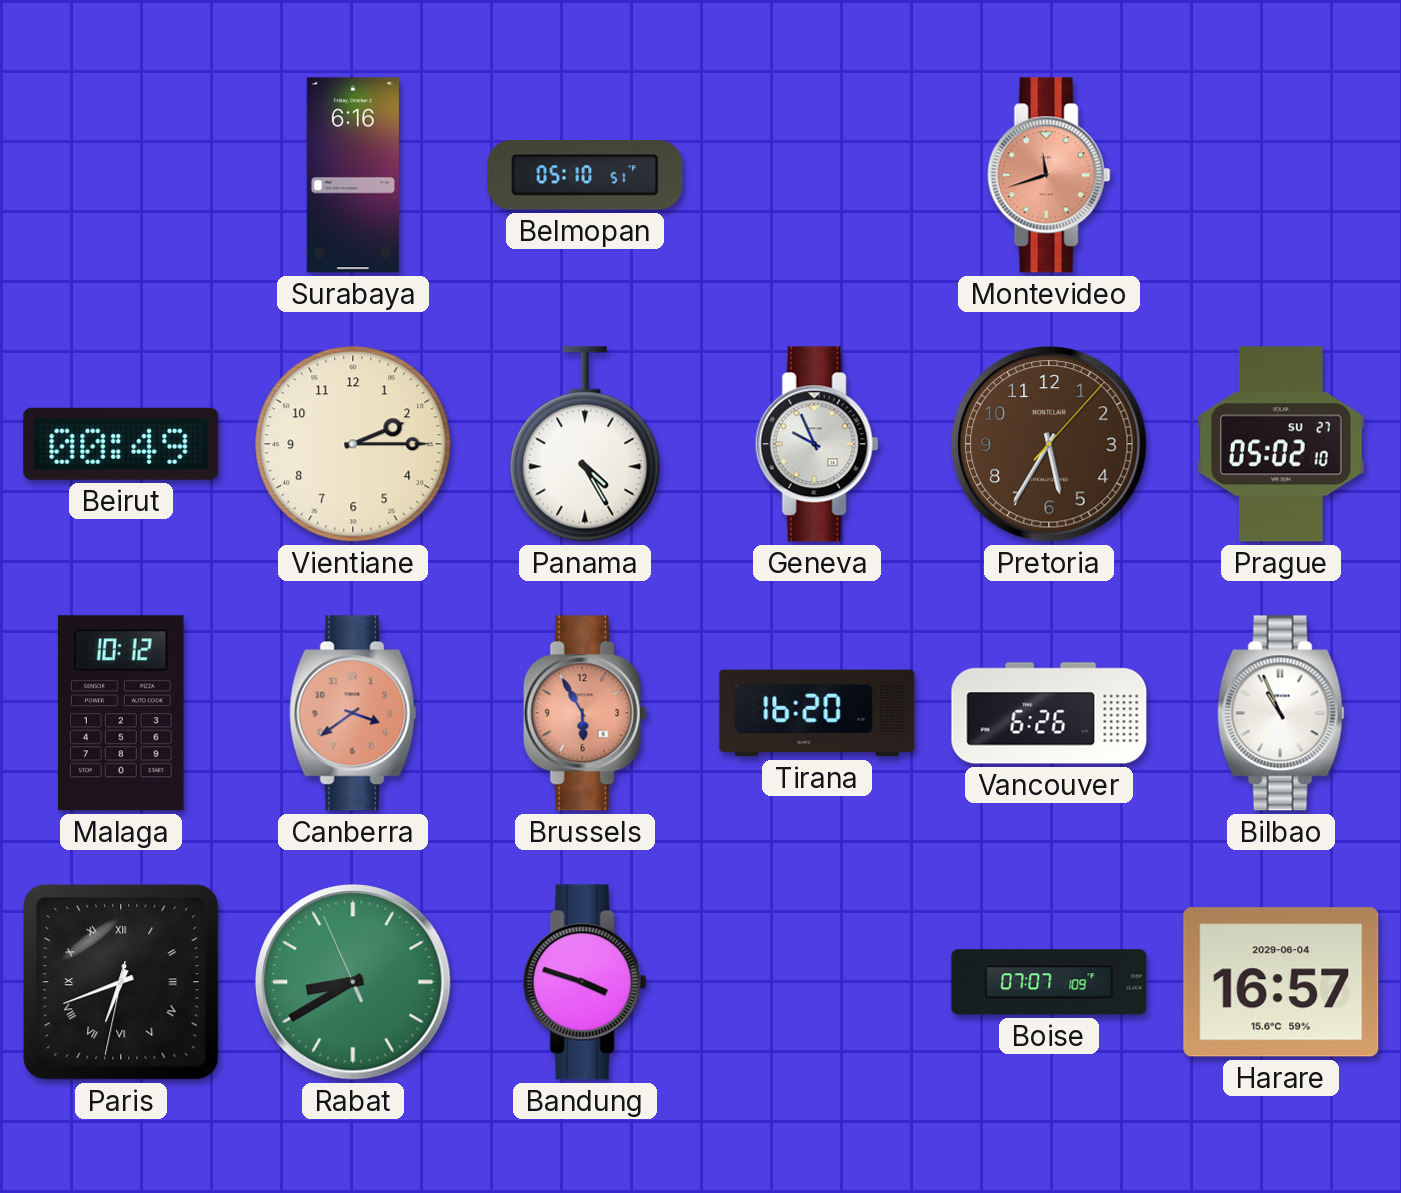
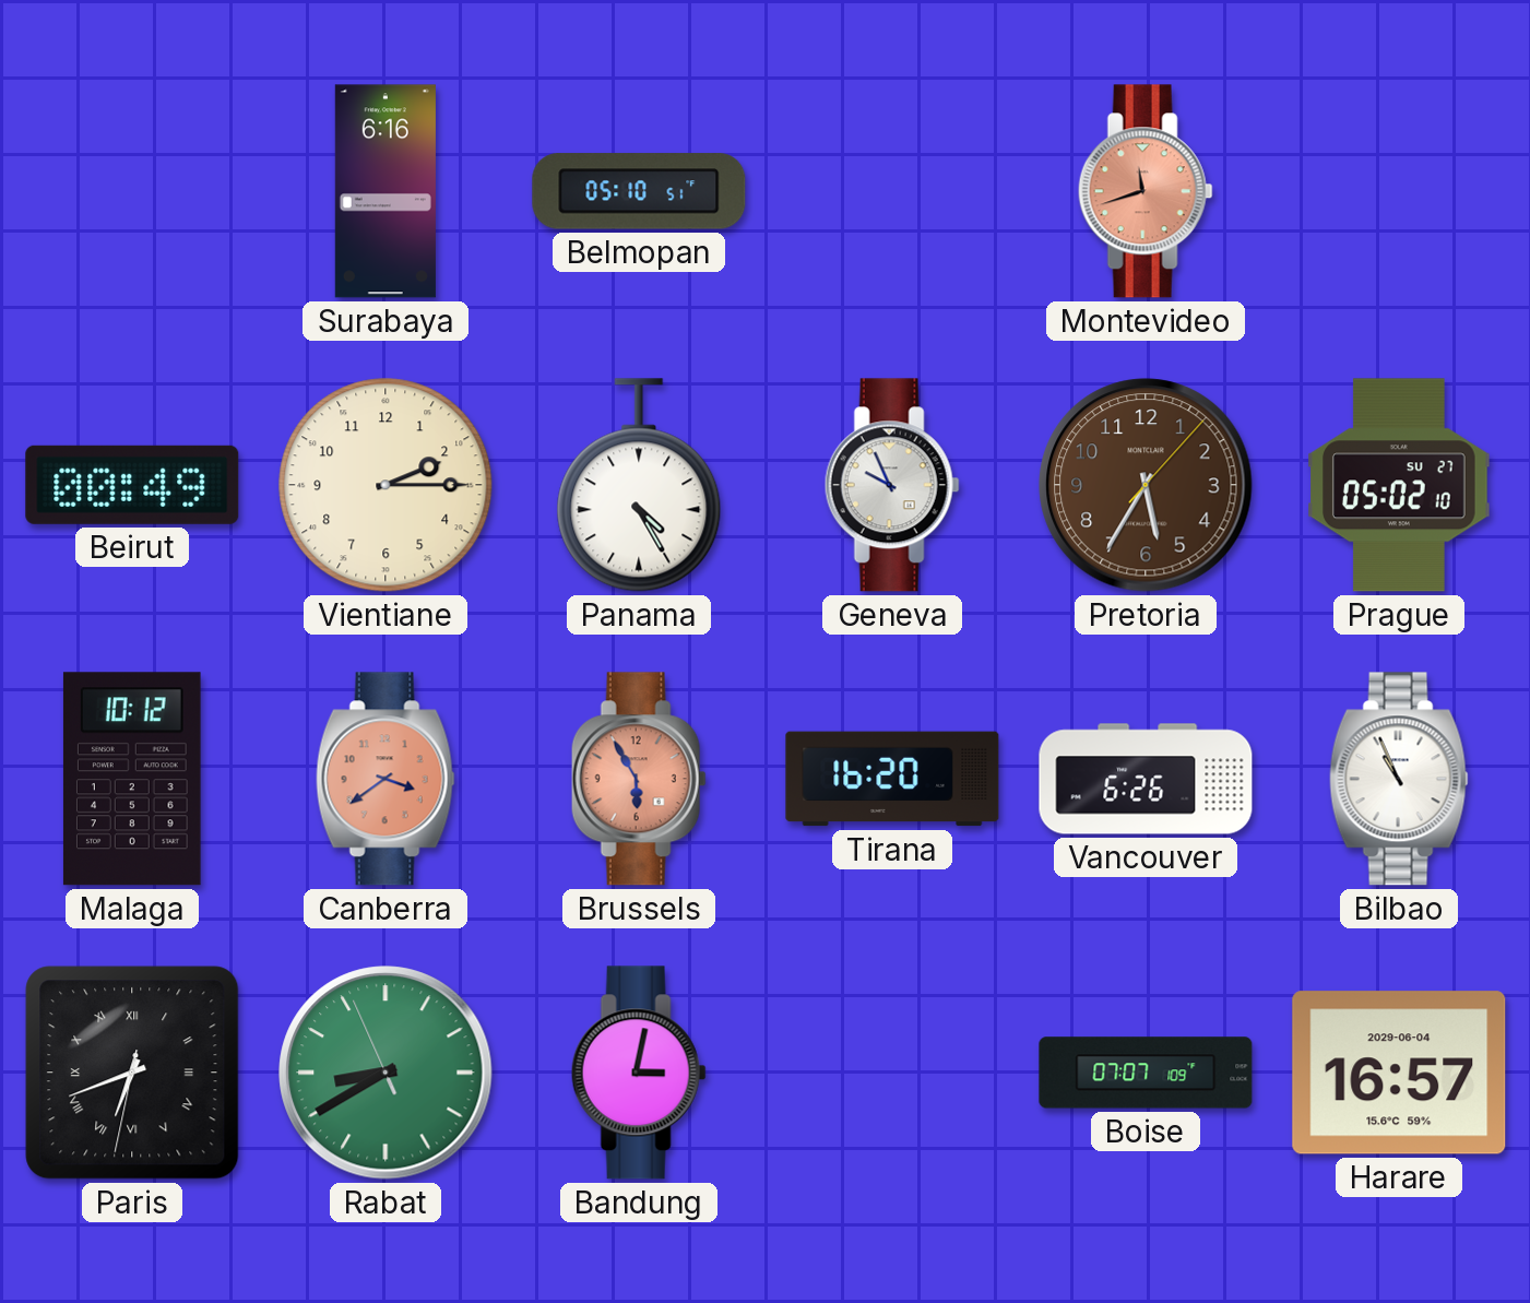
Bandung: 3:48 -> 3:02
